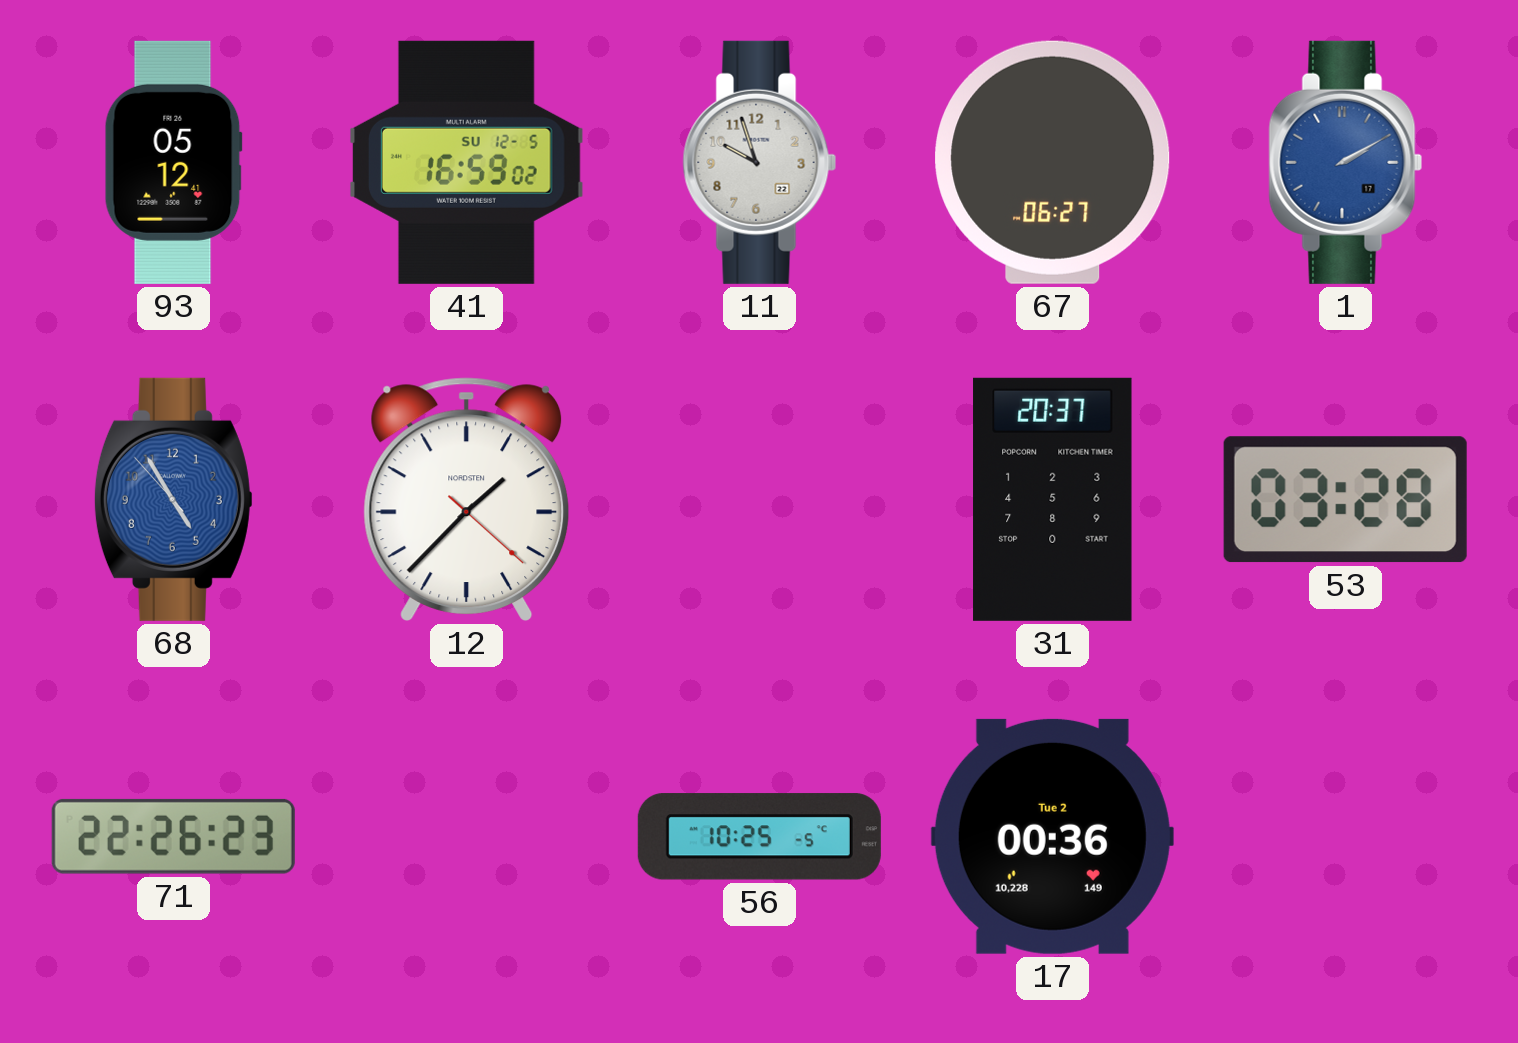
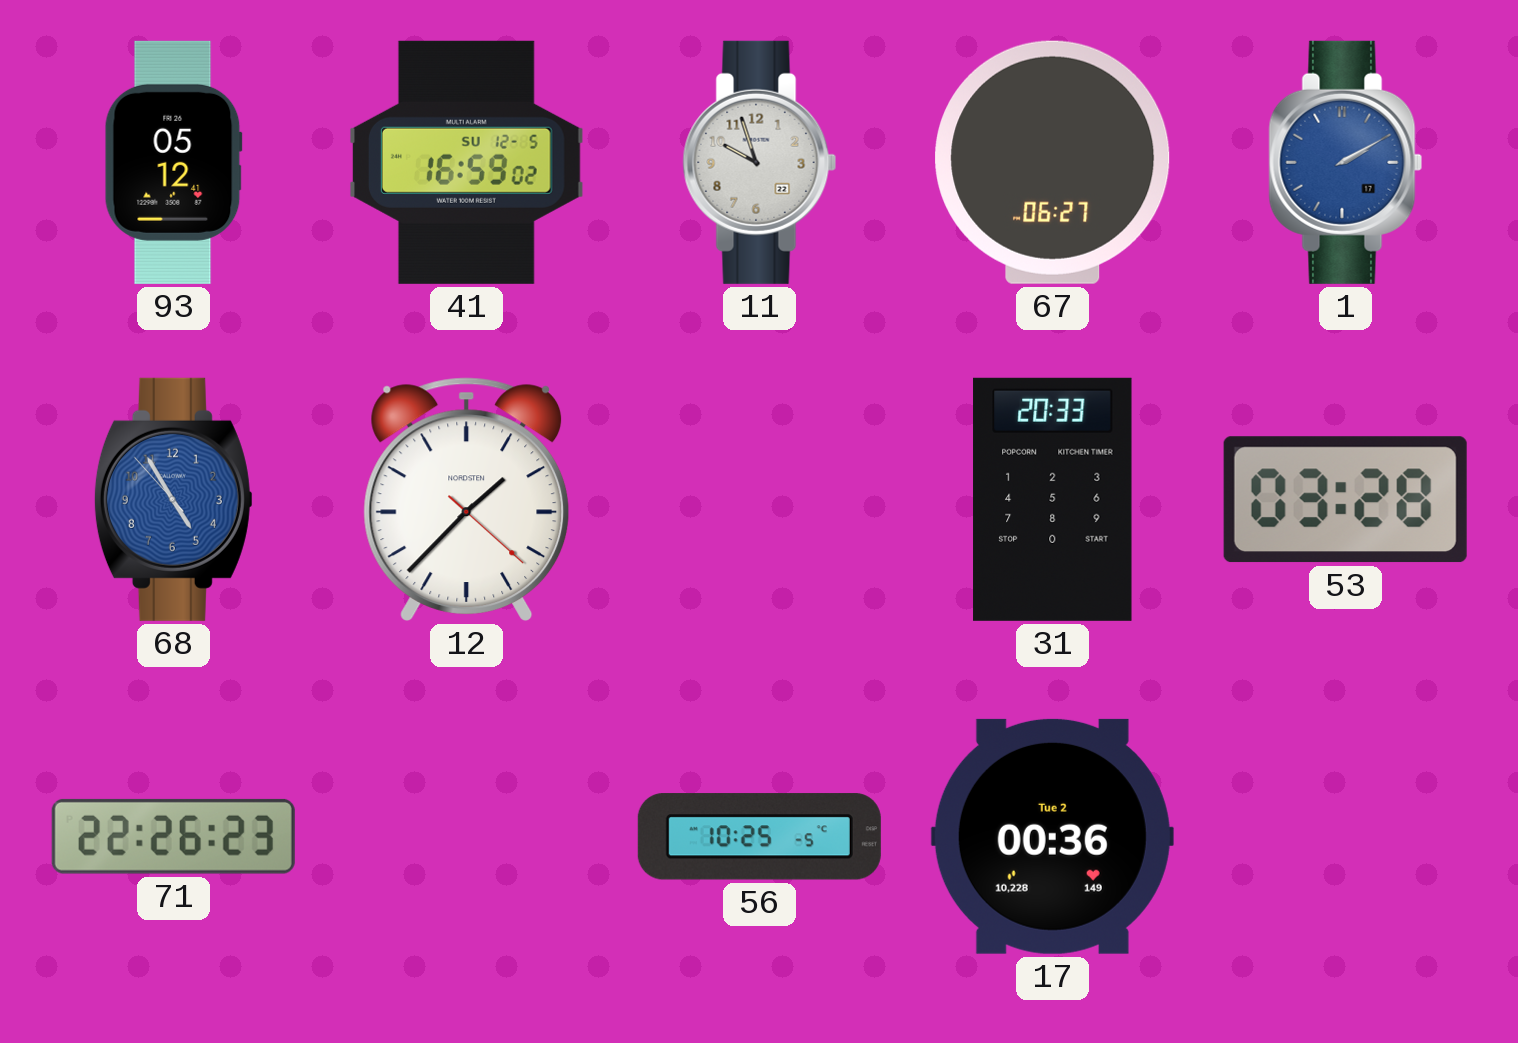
31: 20:37 -> 20:33
